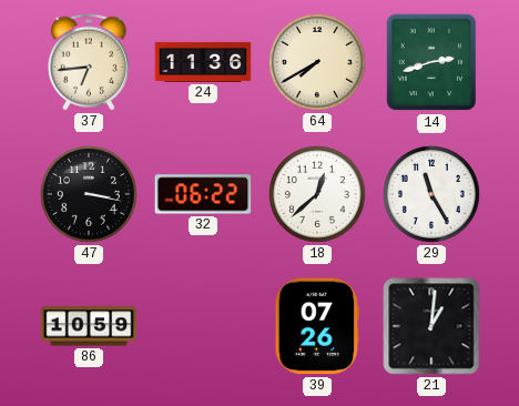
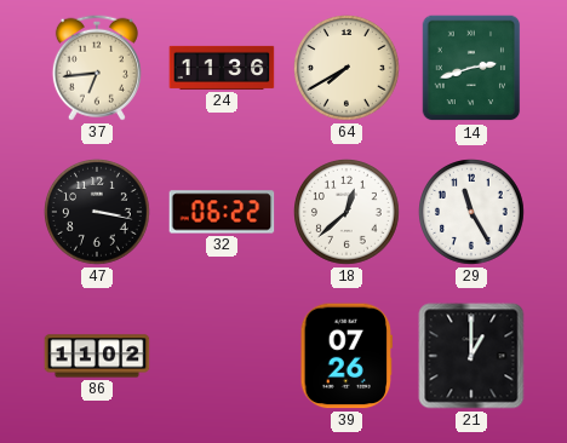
86: 10:59 -> 11:02
21: 1:01 -> 1:00
